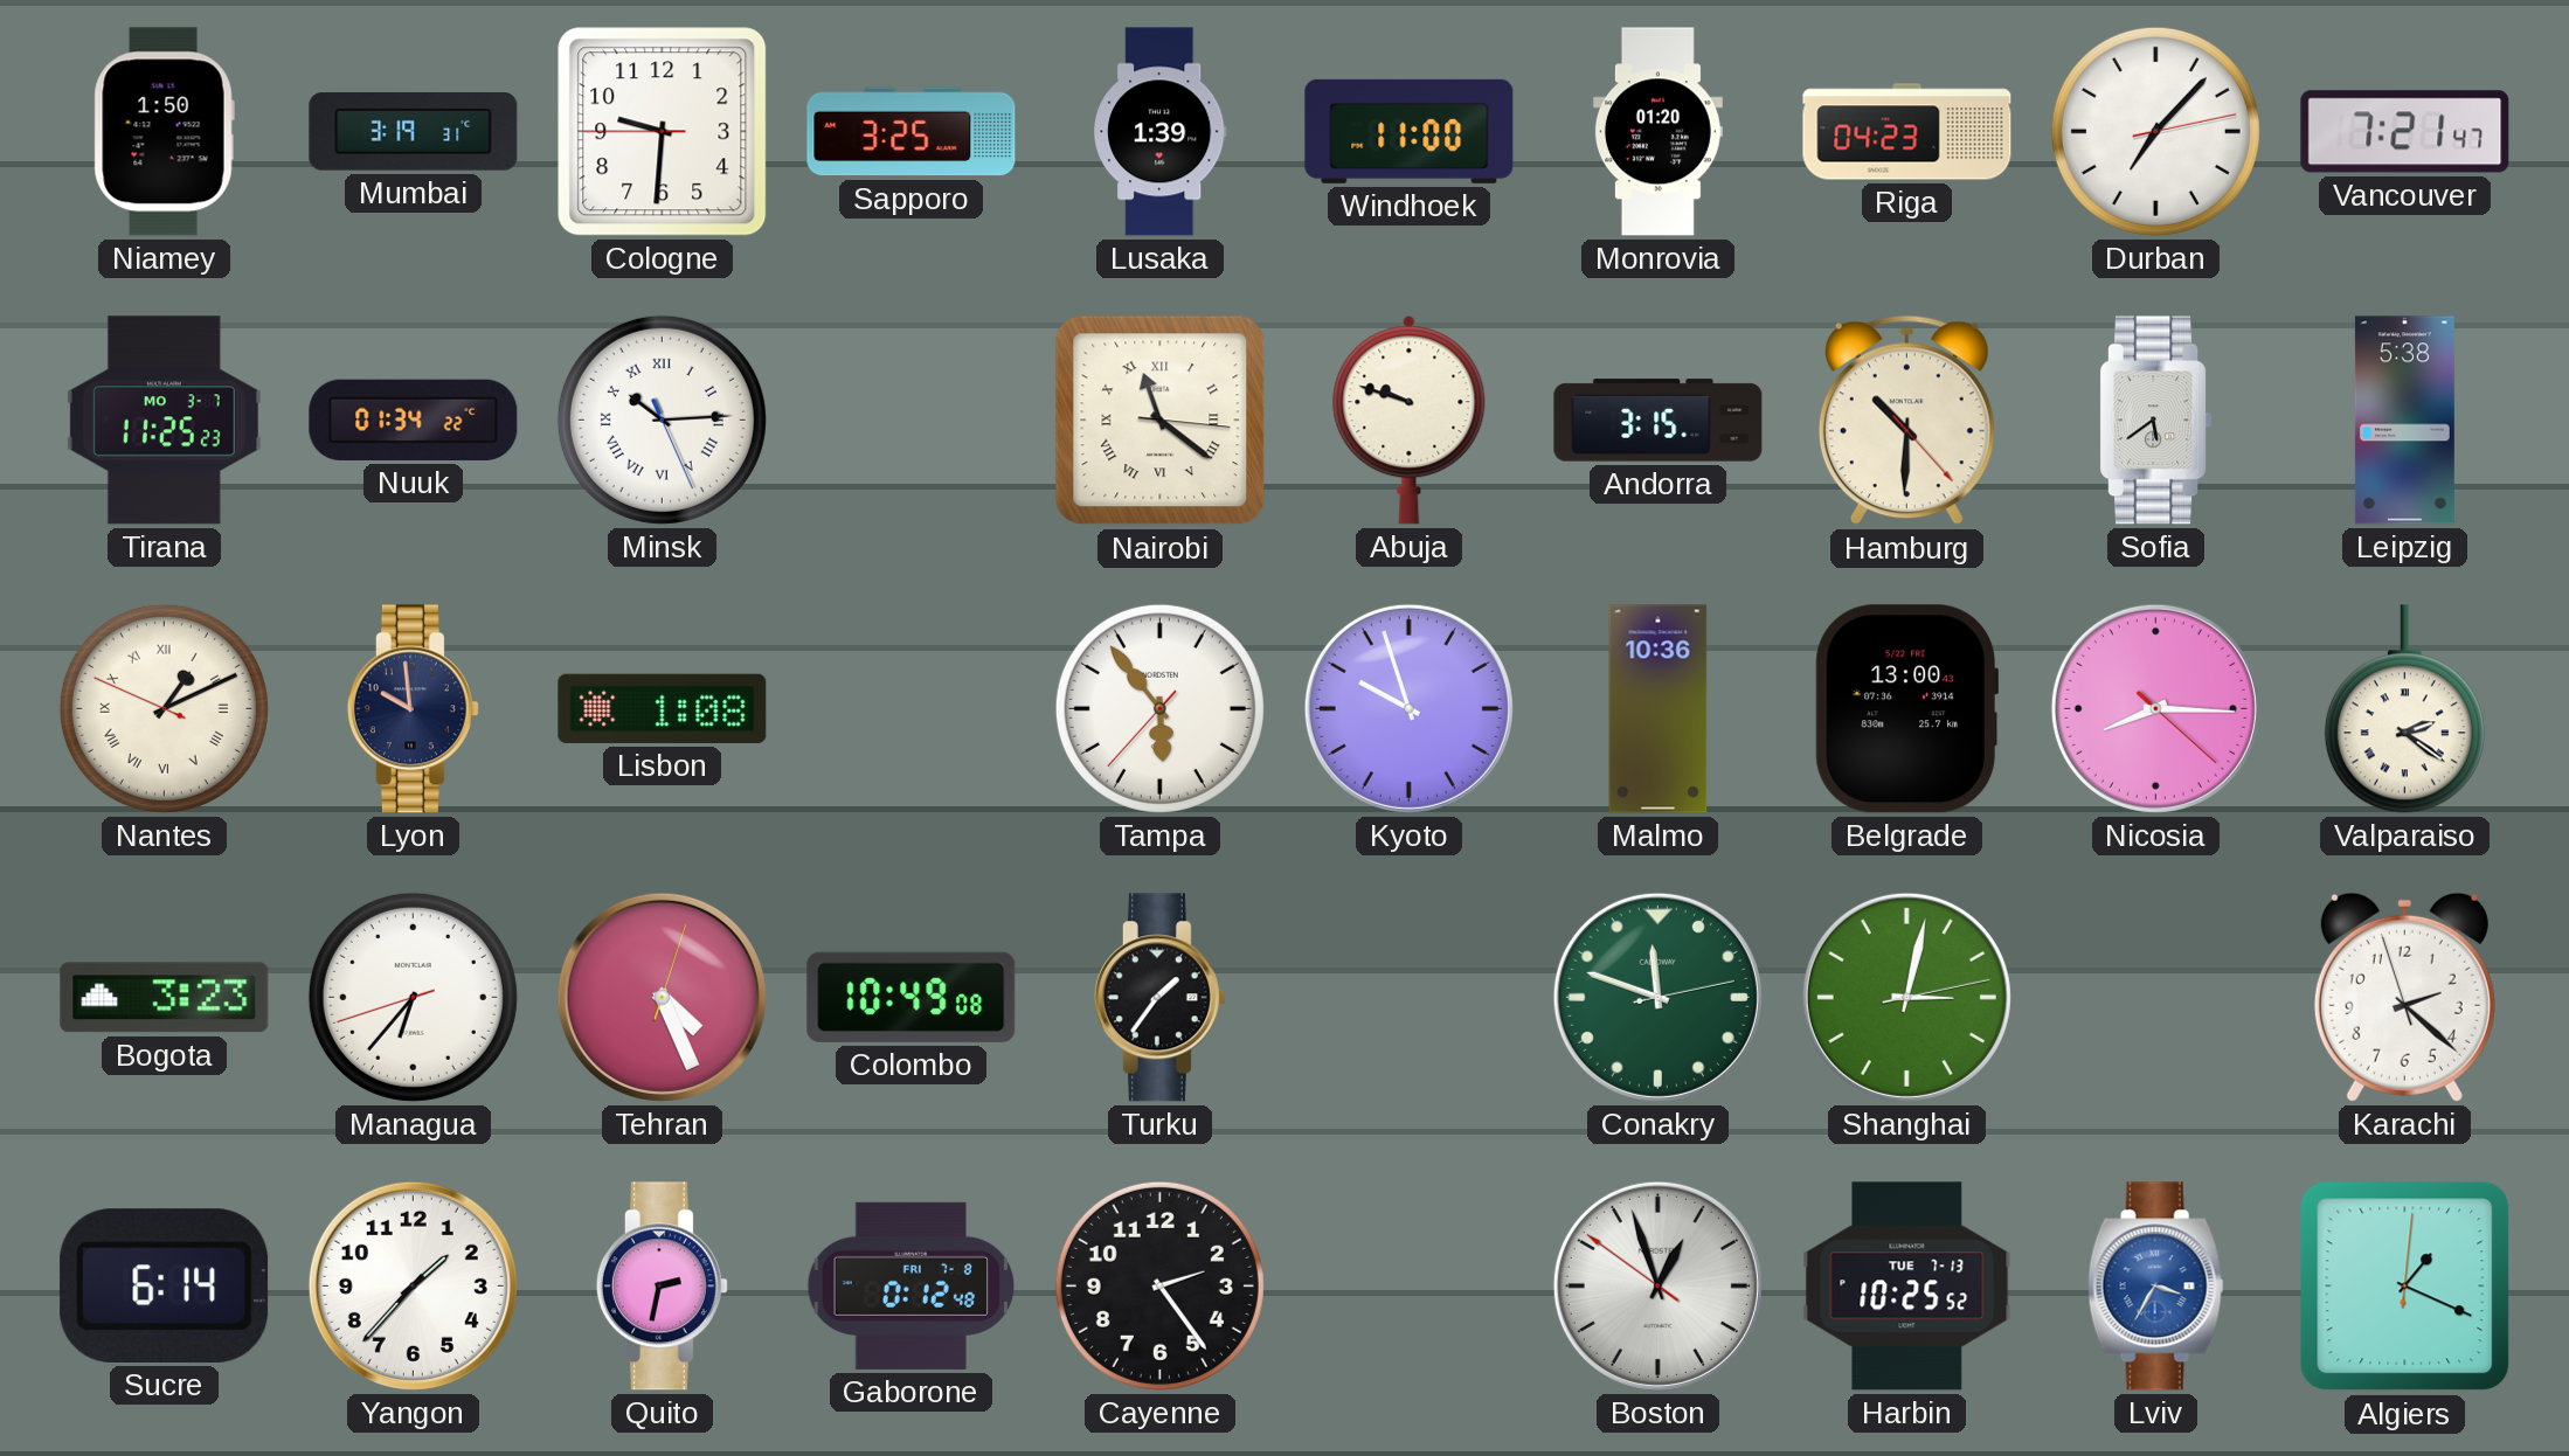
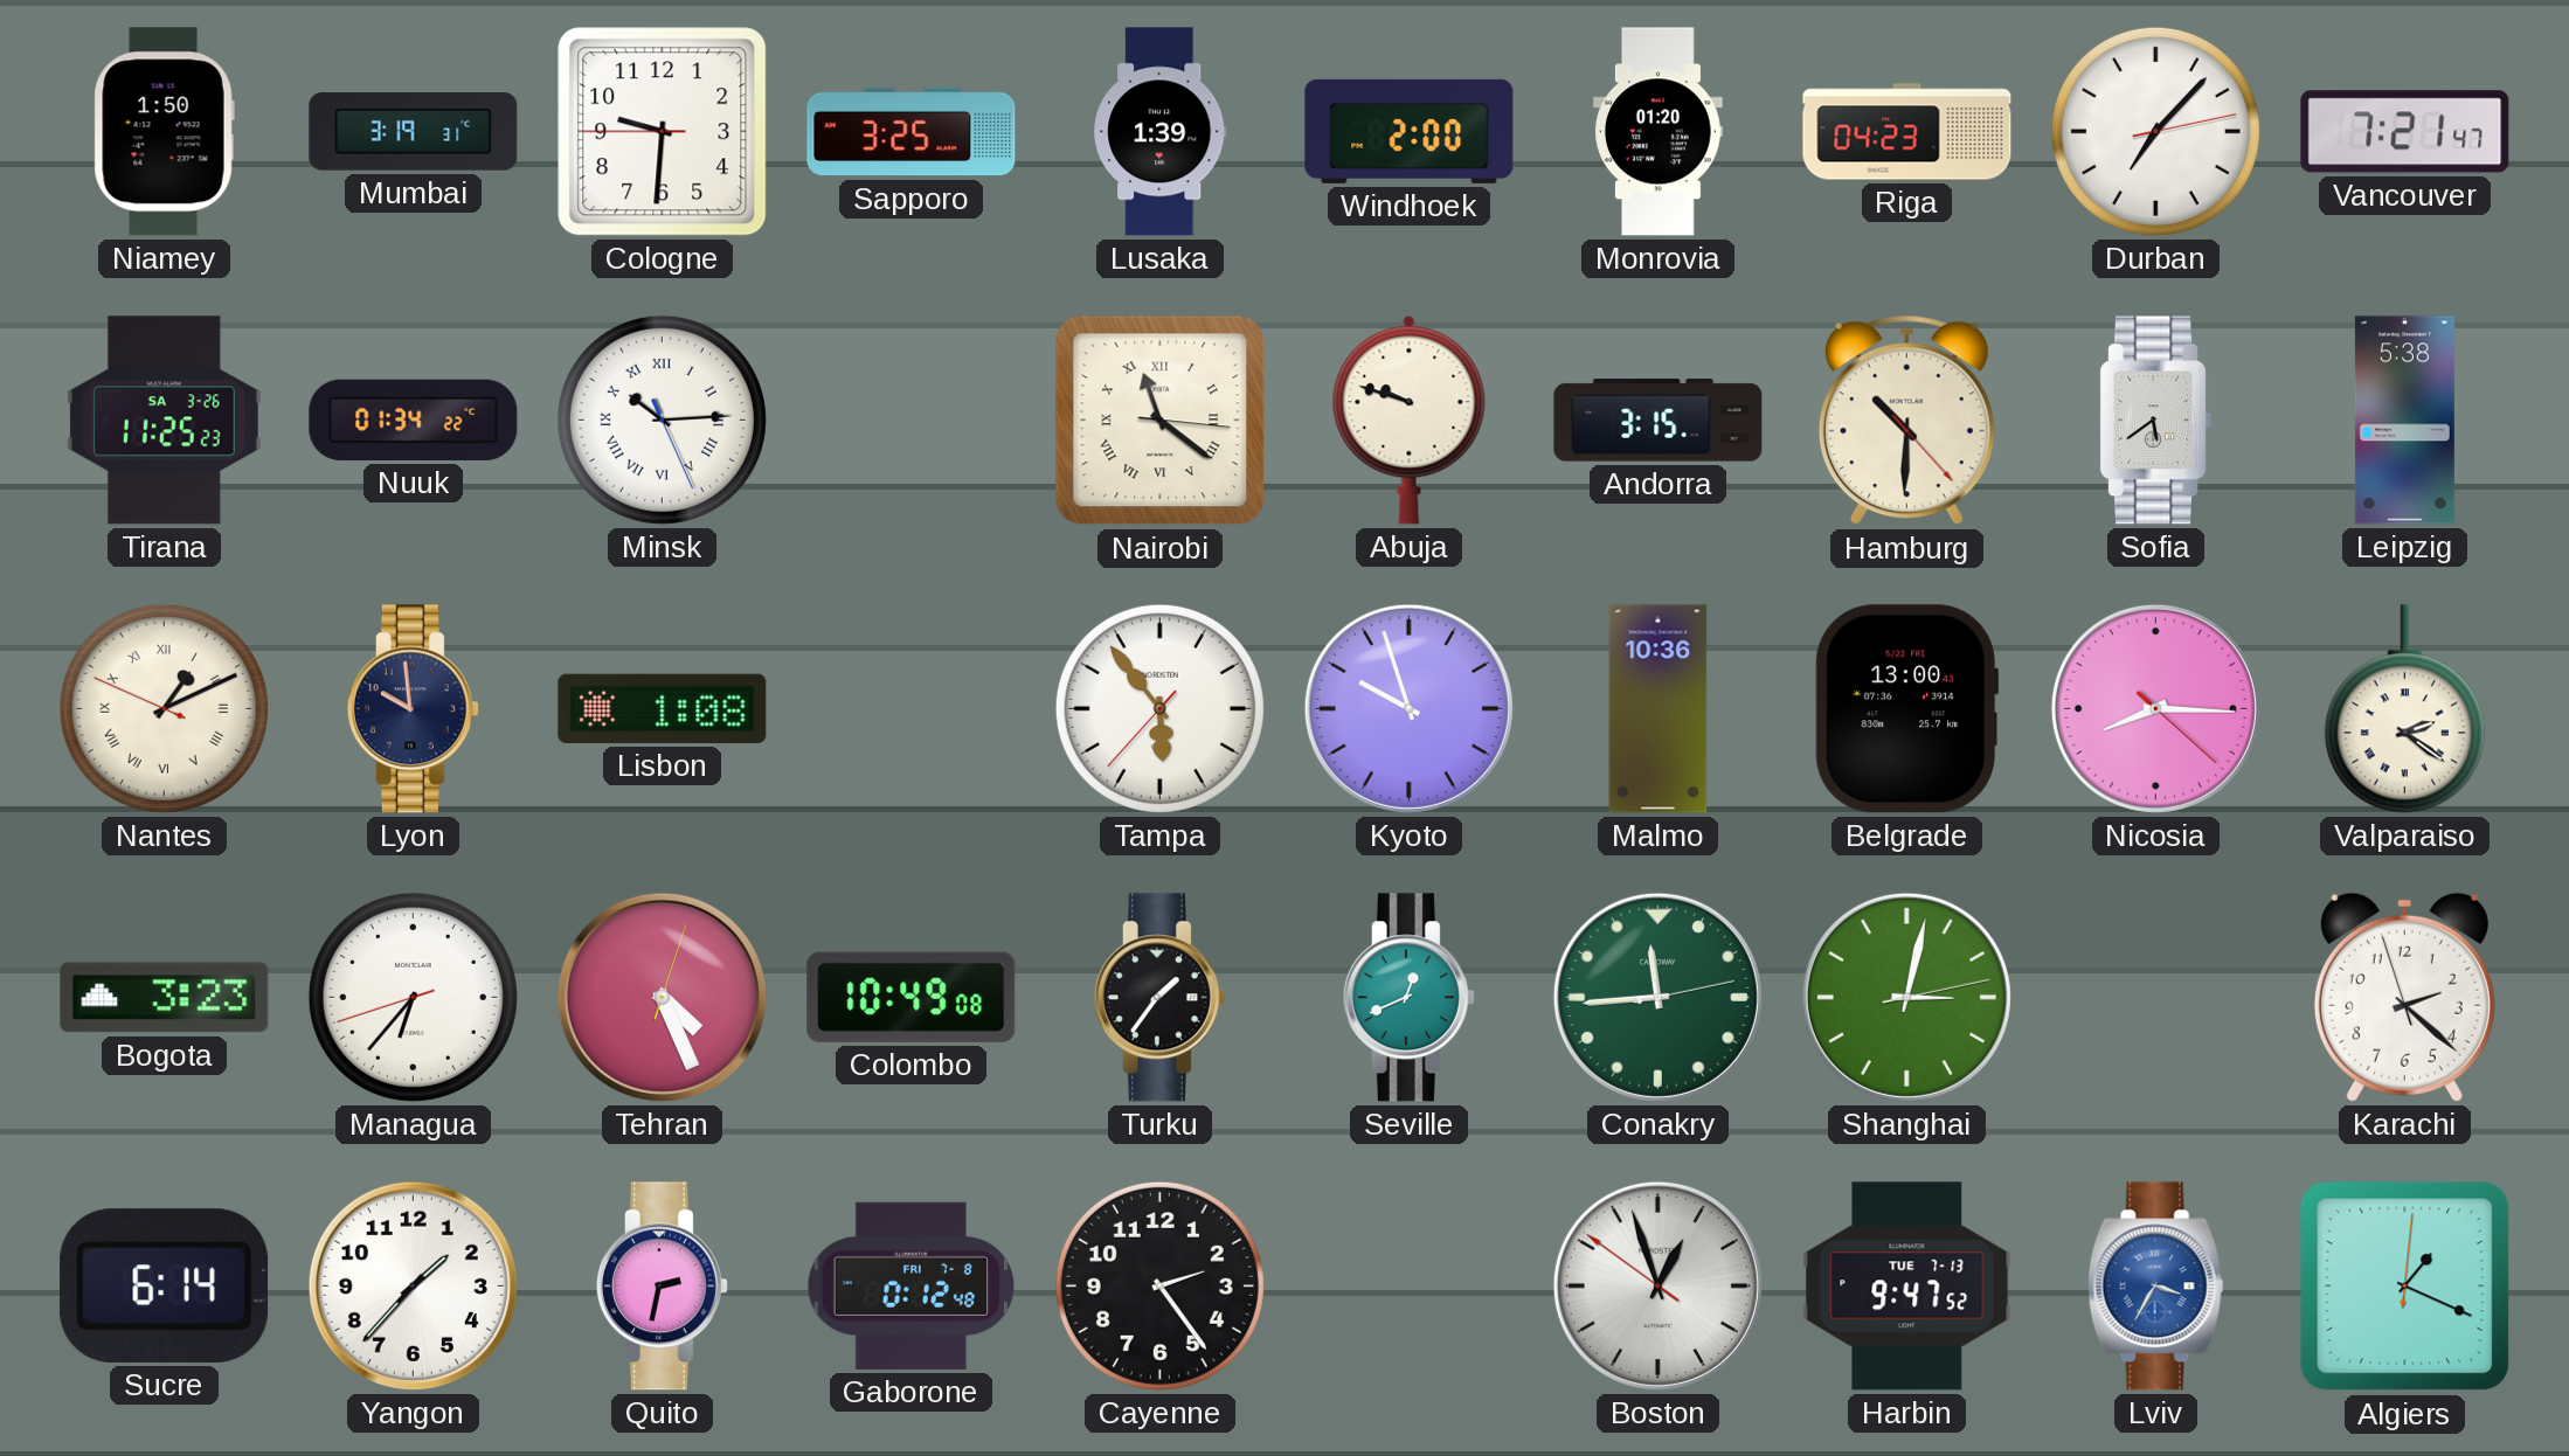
Windhoek: 11:00 -> 2:00
Tirana date: MO 3-7 -> SA 3-26
Seville: none -> 12:41
Conakry: 11:48 -> 11:44
Harbin: 10:25 -> 9:47
